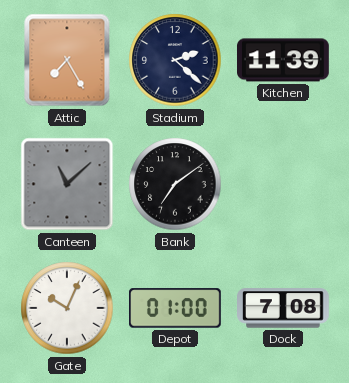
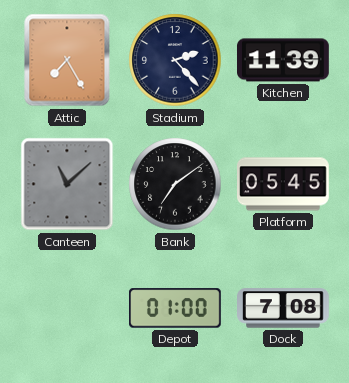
Stadium: 2:22 -> 2:23
Platform: none -> 05:45
Gate: 10:04 -> none
